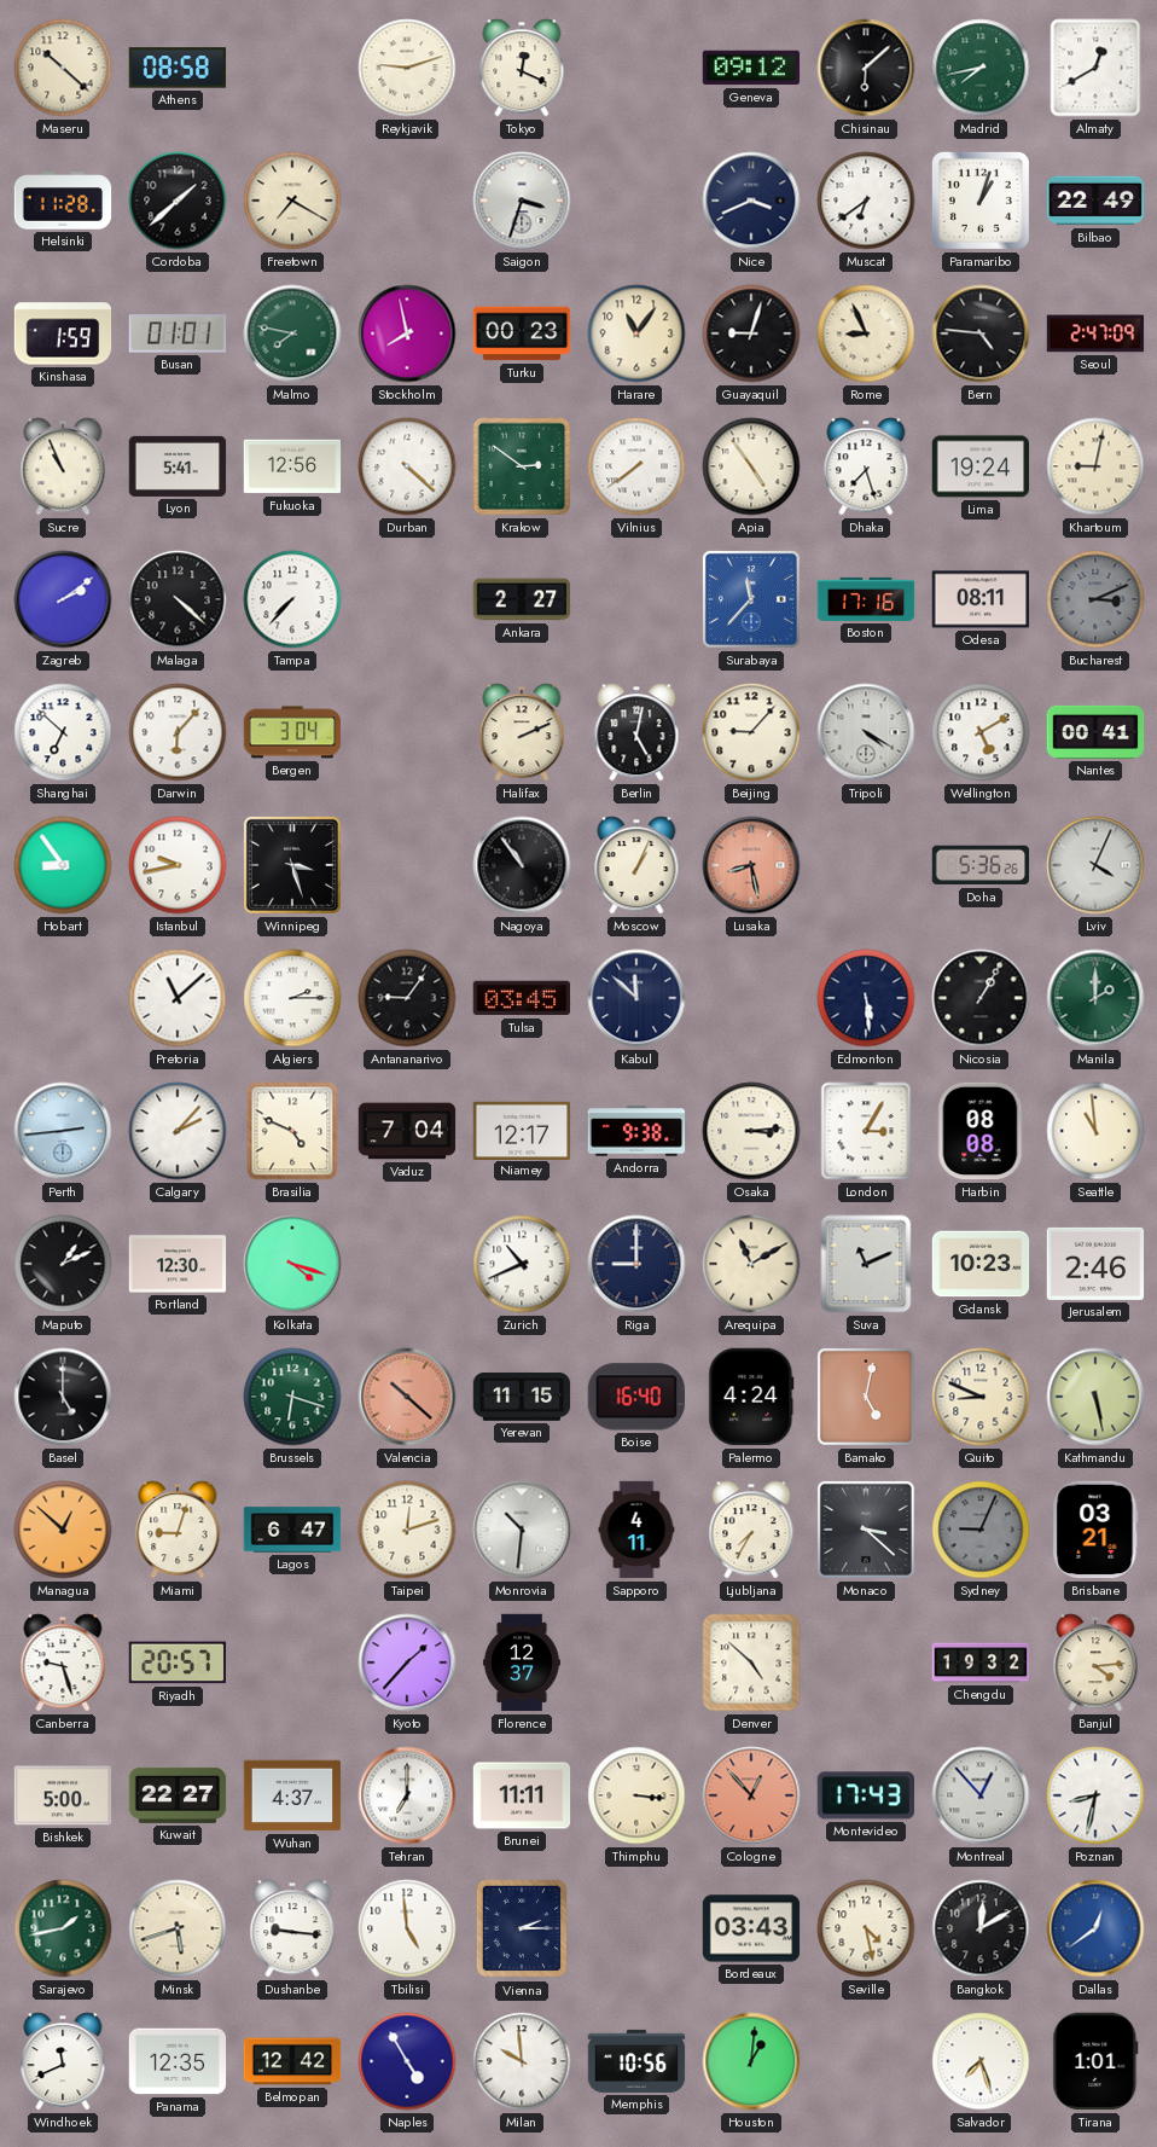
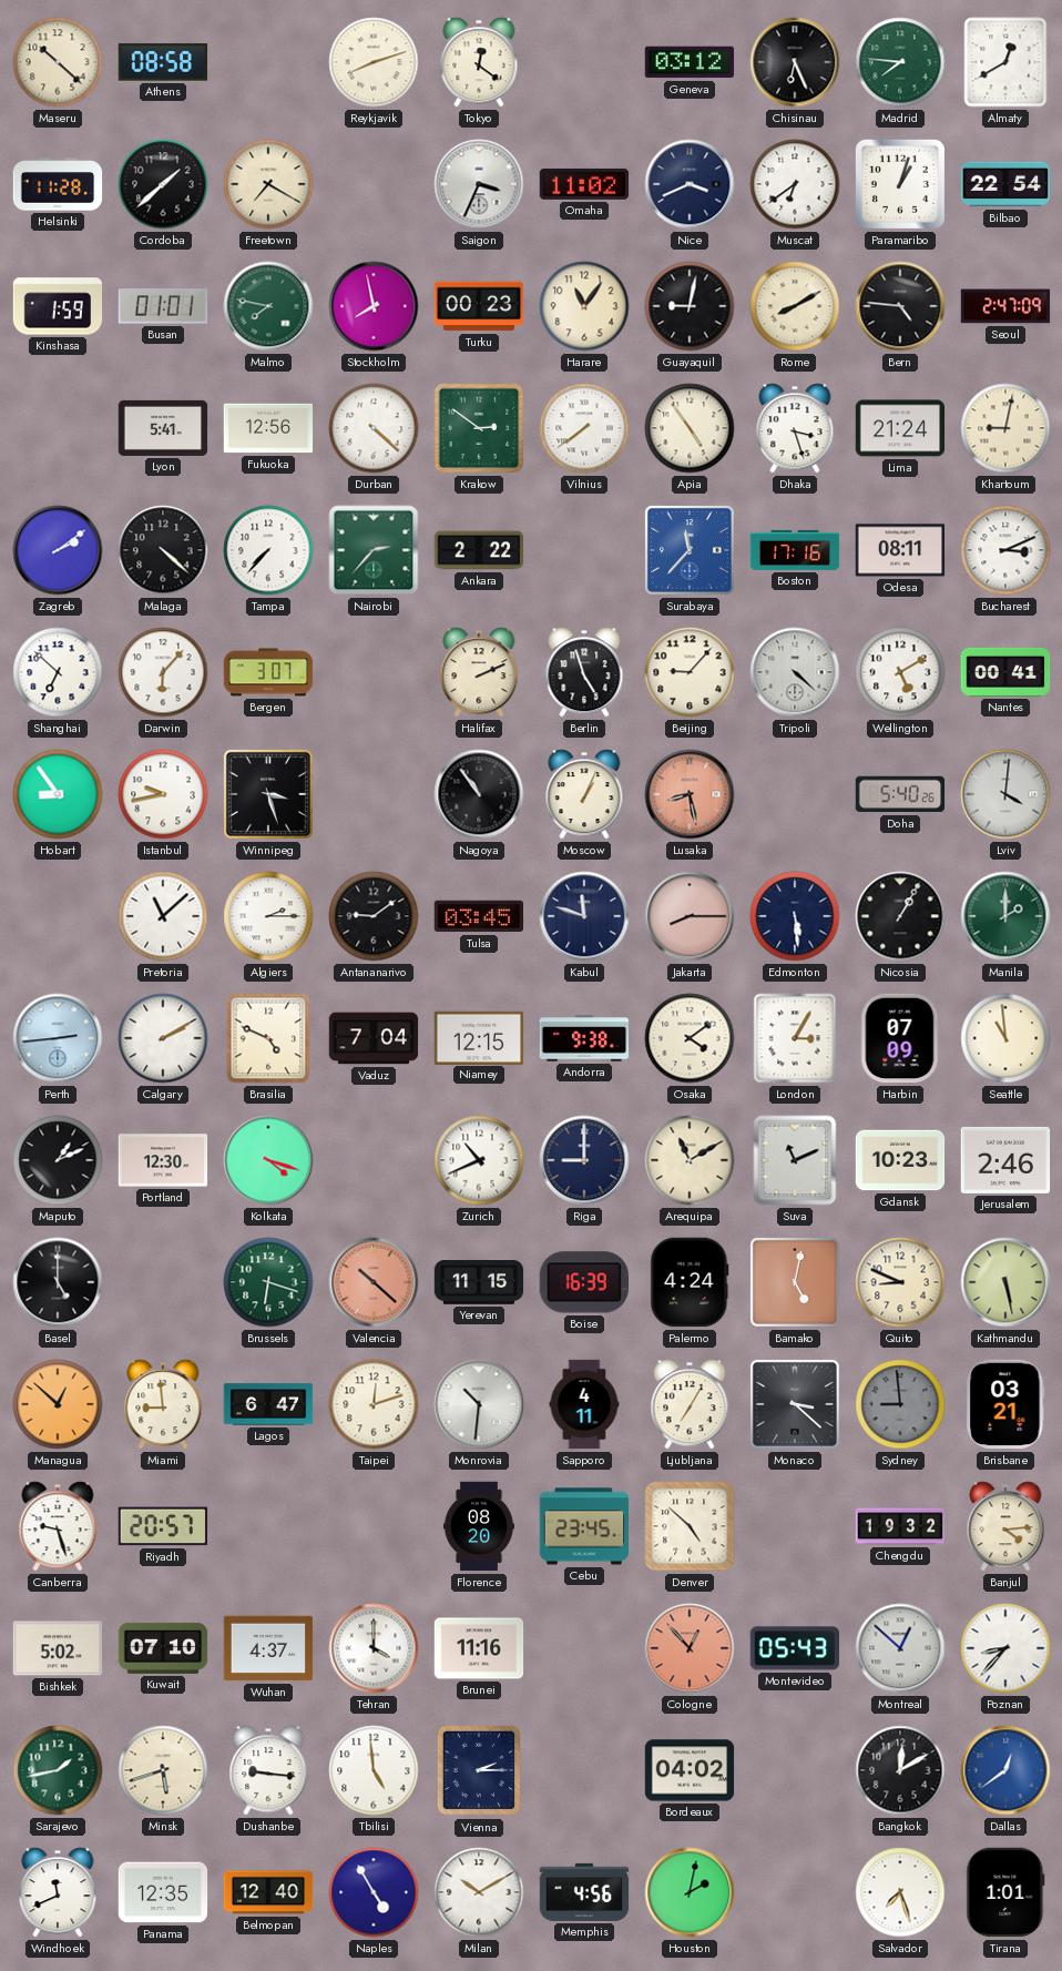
Reykjavik: 9:12 -> 8:12
Tokyo: 12:19 -> 12:21
Geneva: 09:12 -> 03:12
Chisinau: 6:08 -> 6:26
Madrid: 7:43 -> 7:46
Saigon: 3:33 -> 3:34
Omaha: none -> 11:02
Bilbao: 22:49 -> 22:54
Guayaquil: 9:03 -> 9:02
Rome: 8:56 -> 8:10
Sucre: 10:56 -> none
Dhaka: 7:27 -> 3:27
Lima: 19:24 -> 21:24
Nairobi: none -> 2:37
Ankara: 2:27 -> 2:22
Bucharest dial: grey -> white
Bergen: 3:04 -> 3:07
Berlin: 5:02 -> 4:57
Tripoli: 4:20 -> 4:22
Doha: 5:36 -> 5:40
Lviv: 4:04 -> 4:01
Antananarivo: 9:06 -> 9:09
Kabul: 11:52 -> 11:48
Jakarta: none -> 8:15
Calgary: 2:07 -> 2:10
Niamey: 12:17 -> 12:15
Osaka: 3:14 -> 4:09
Harbin: 08:08 -> 07:09
Boise: 16:40 -> 16:39
Miami: 9:03 -> 8:59
Ljubljana: 7:35 -> 7:05
Sydney: 9:04 -> 8:59
Kyoto: 1:37 -> none
Florence: 12:37 -> 08:20
Cebu: none -> 23:45
Bishkek: 5:00 -> 5:02
Kuwait: 22:27 -> 07:10
Tehran: 7:00 -> 4:00
Brunei: 11:11 -> 11:16
Thimphu: 3:16 -> none
Montevideo: 17:43 -> 05:43
Montreal: 12:53 -> 12:52
Poznan: 8:32 -> 8:37
Bordeaux: 03:43 -> 04:02
Seville: 4:28 -> none
Belmopan: 12:42 -> 12:40
Milan: 9:59 -> 10:10
Memphis: 10:56 -> 4:56
Houston: 1:01 -> 2:02
